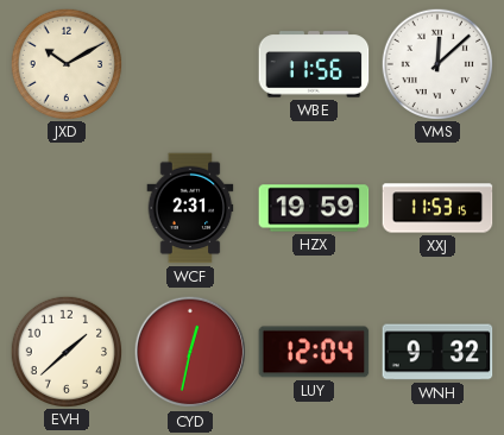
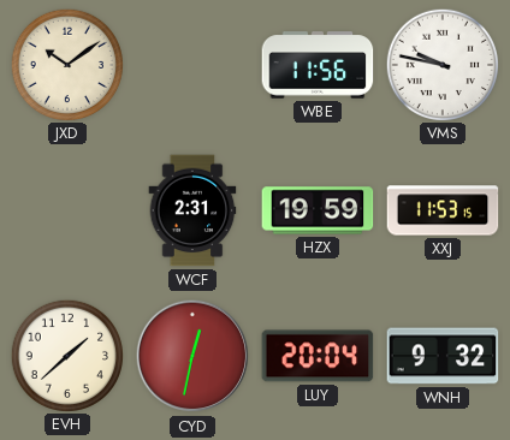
JXD: 10:10 -> 10:09
VMS: 12:08 -> 9:47
LUY: 12:04 -> 20:04
